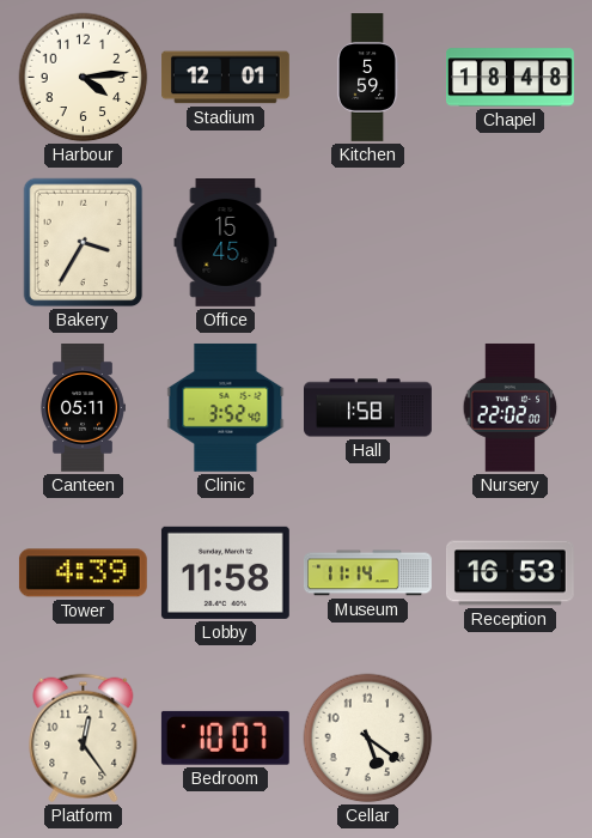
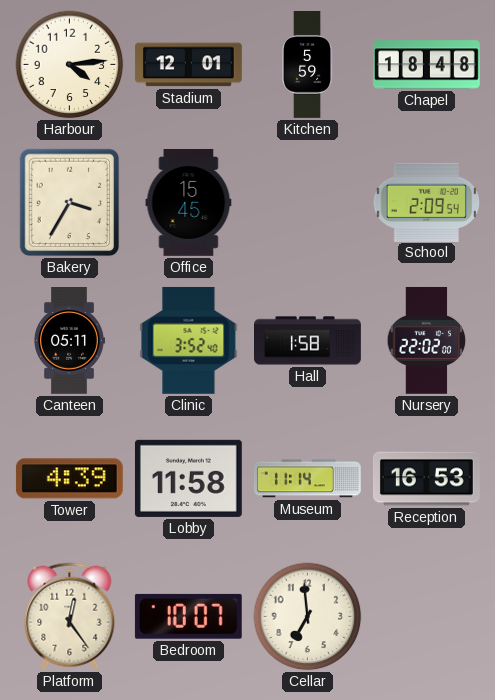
School: none -> 2:09
Cellar: 5:21 -> 6:59
